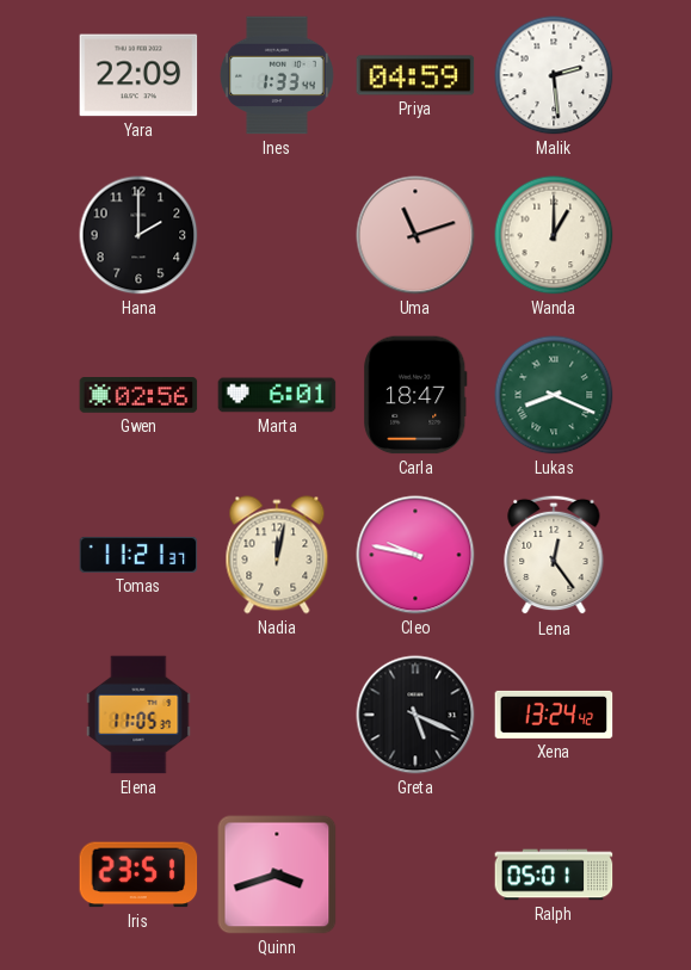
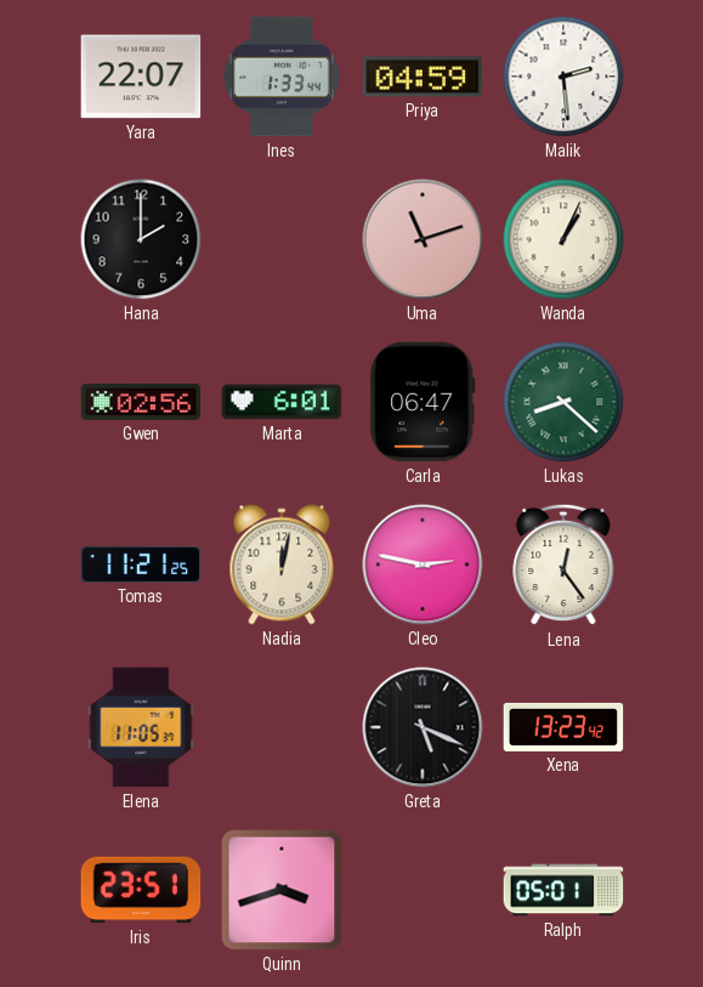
Yara: 22:09 -> 22:07
Wanda: 1:00 -> 1:04
Carla: 18:47 -> 06:47
Lukas: 8:19 -> 8:22
Tomas: 11:21:37 -> 11:21:25
Cleo: 9:47 -> 2:47
Xena: 13:24 -> 13:23
